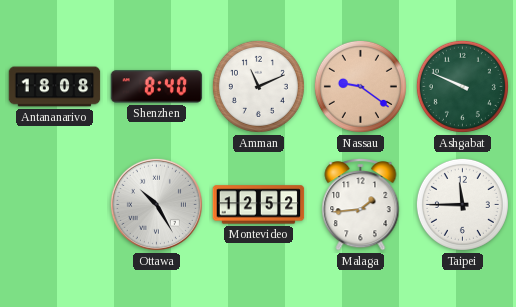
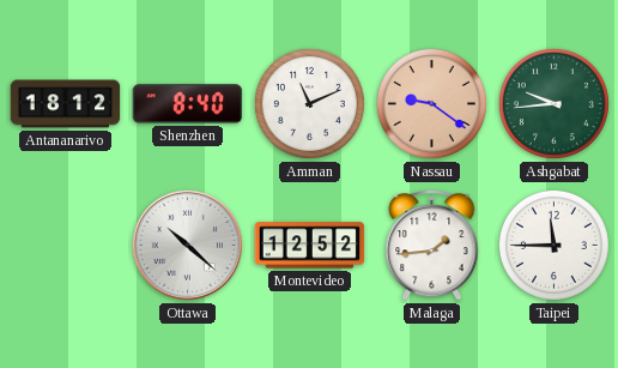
Antananarivo: 18:08 -> 18:12
Ashgabat: 9:49 -> 9:44
Ottawa: 10:25 -> 10:22
